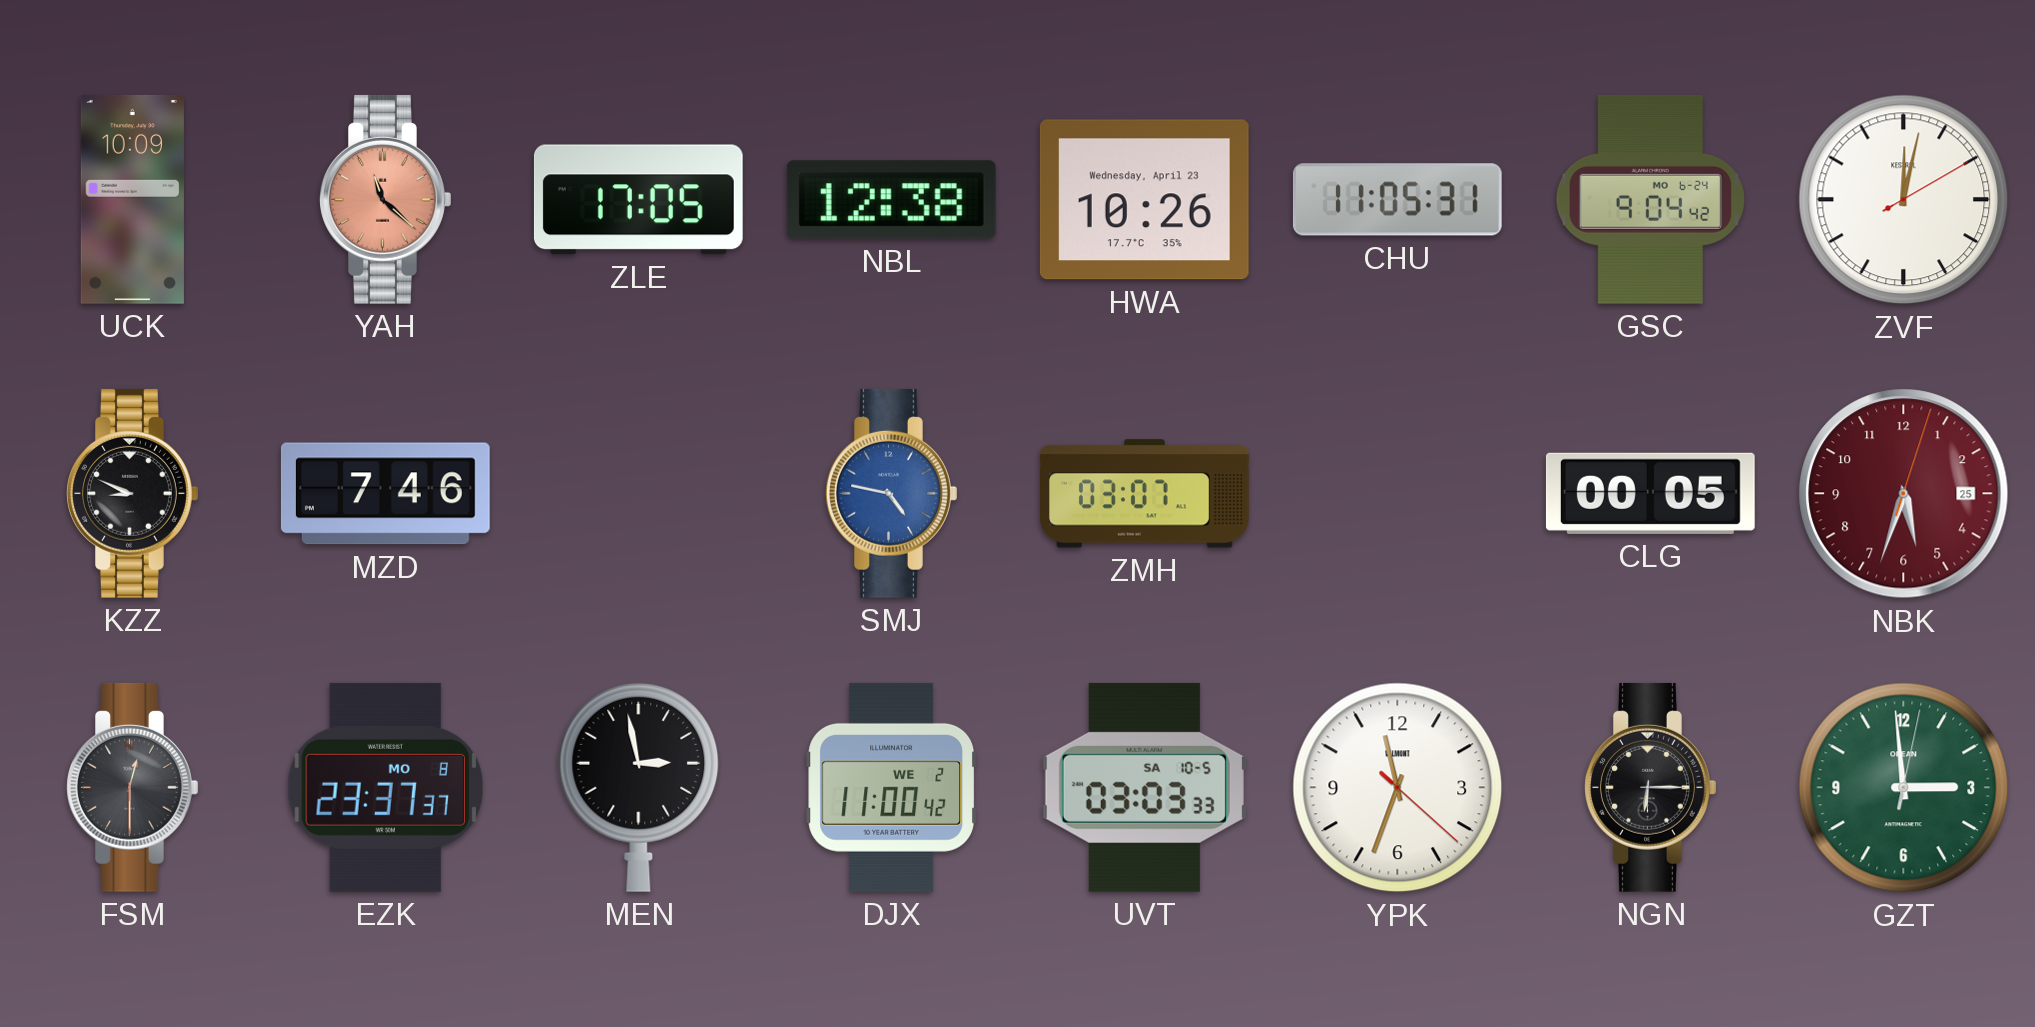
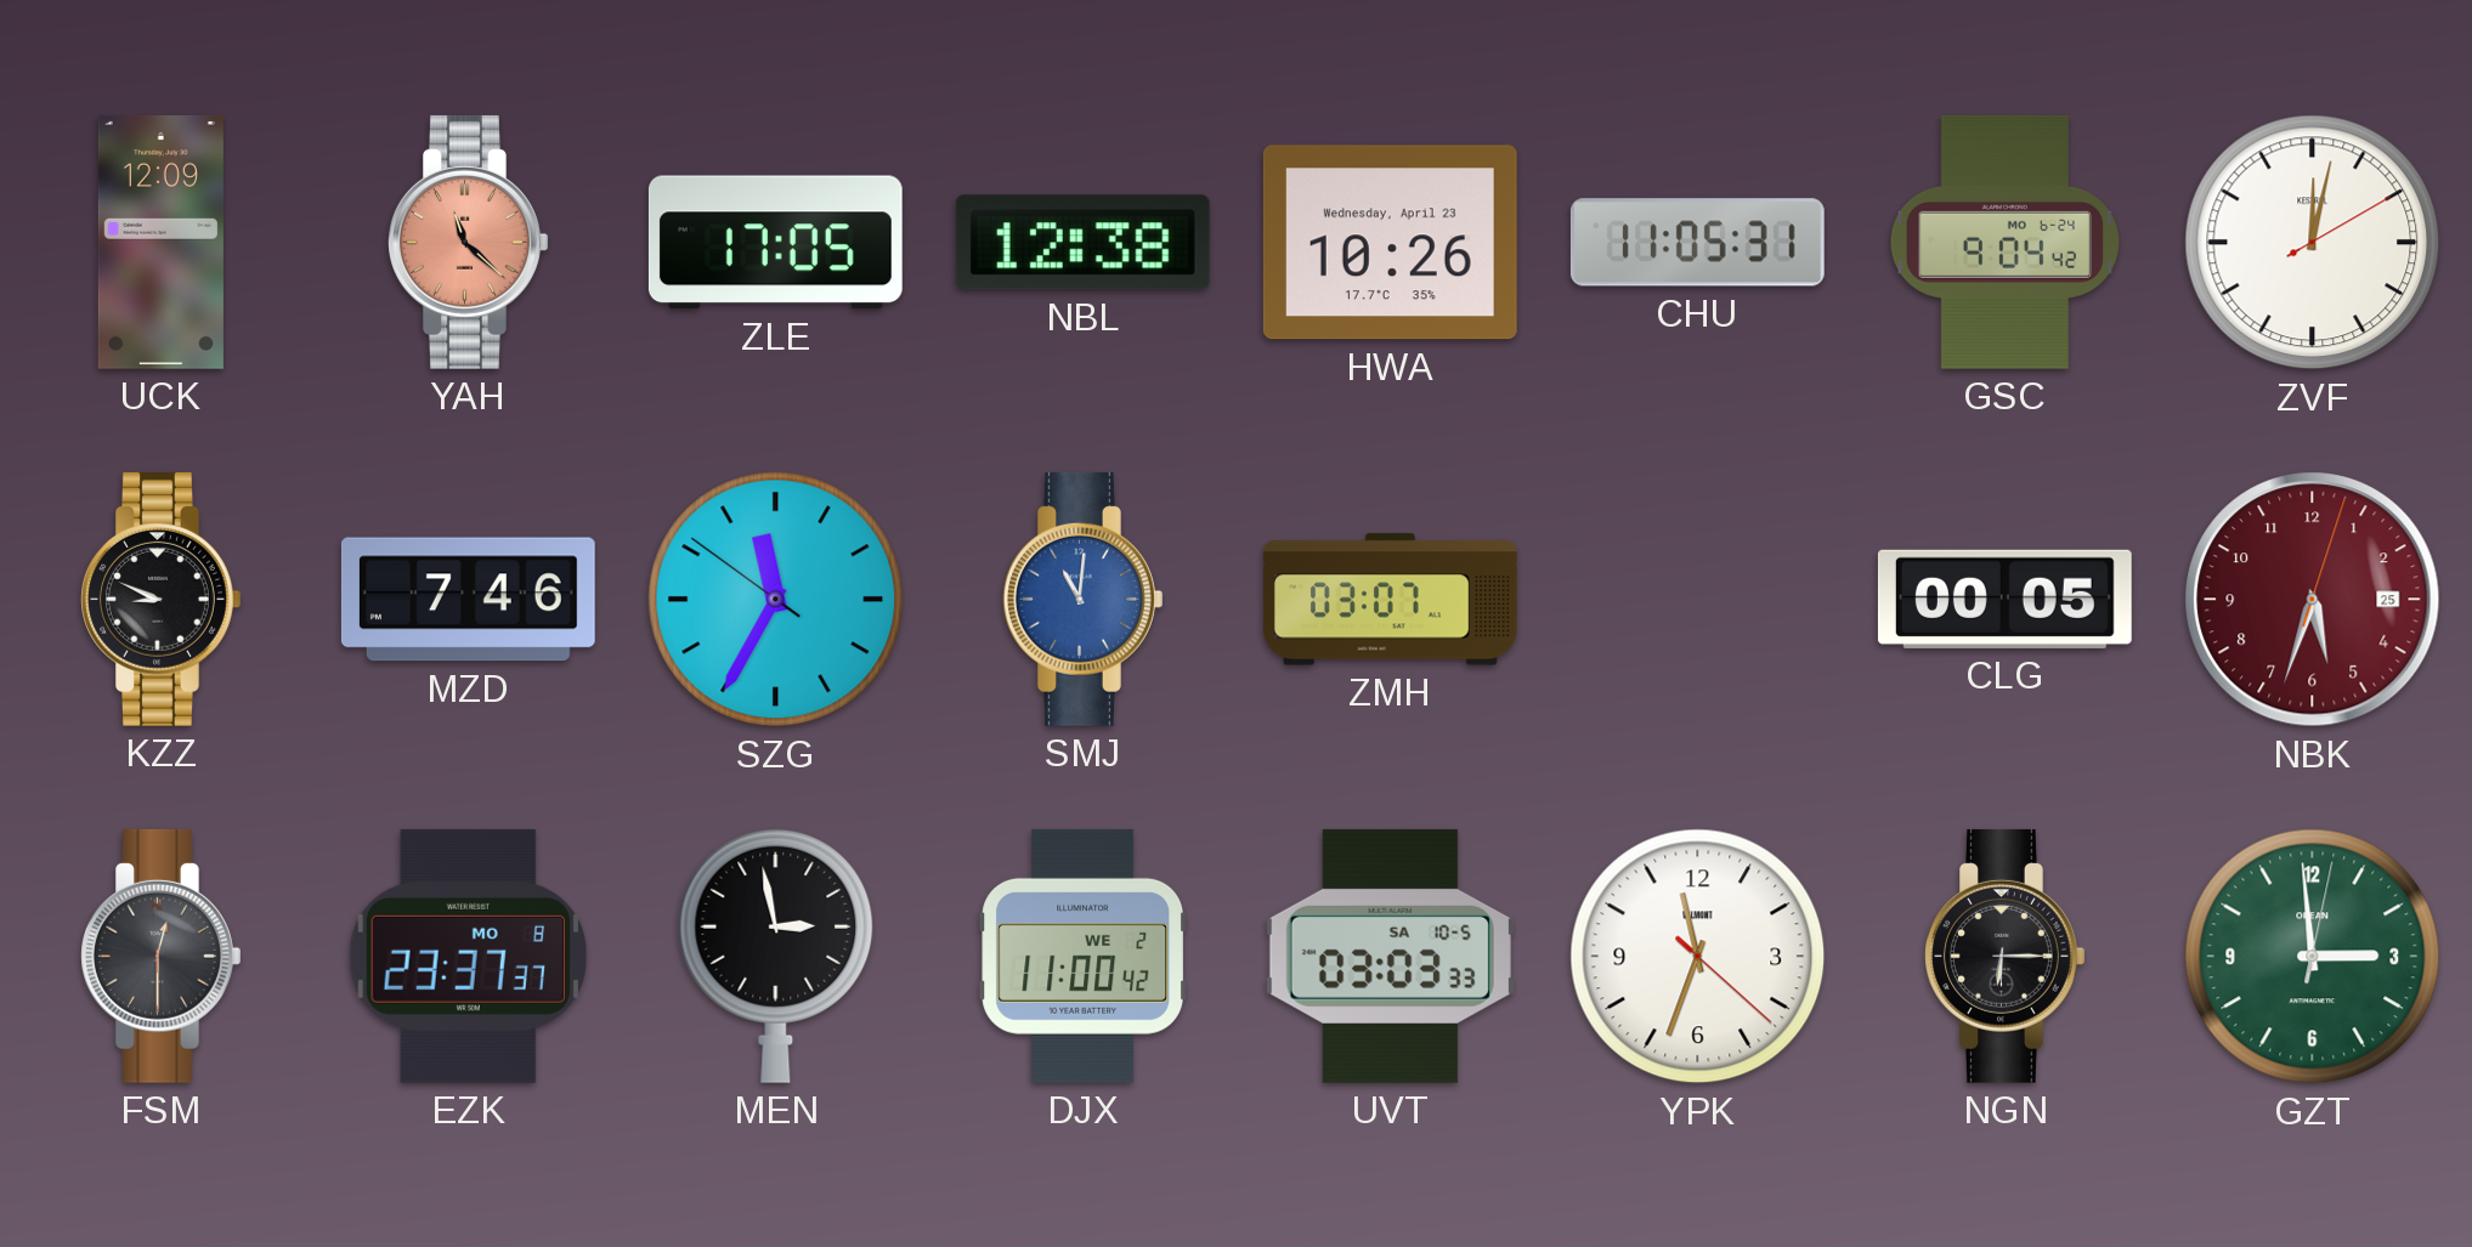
UCK: 10:09 -> 12:09
SZG: none -> 11:34
SMJ: 4:47 -> 11:01
